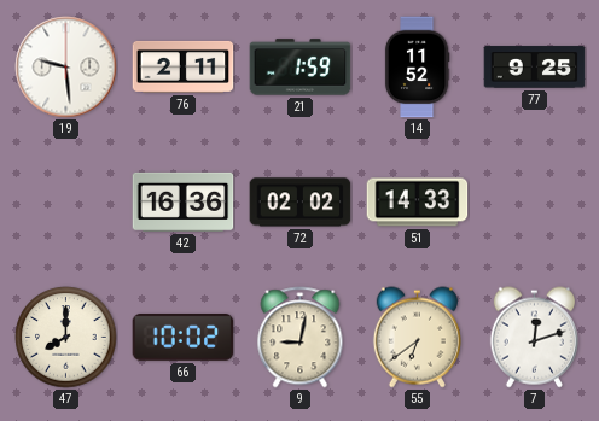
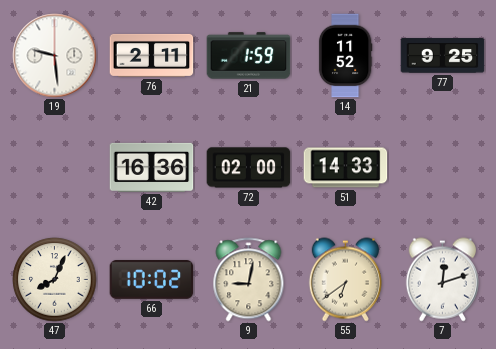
72: 02:02 -> 02:00
47: 8:00 -> 8:04
